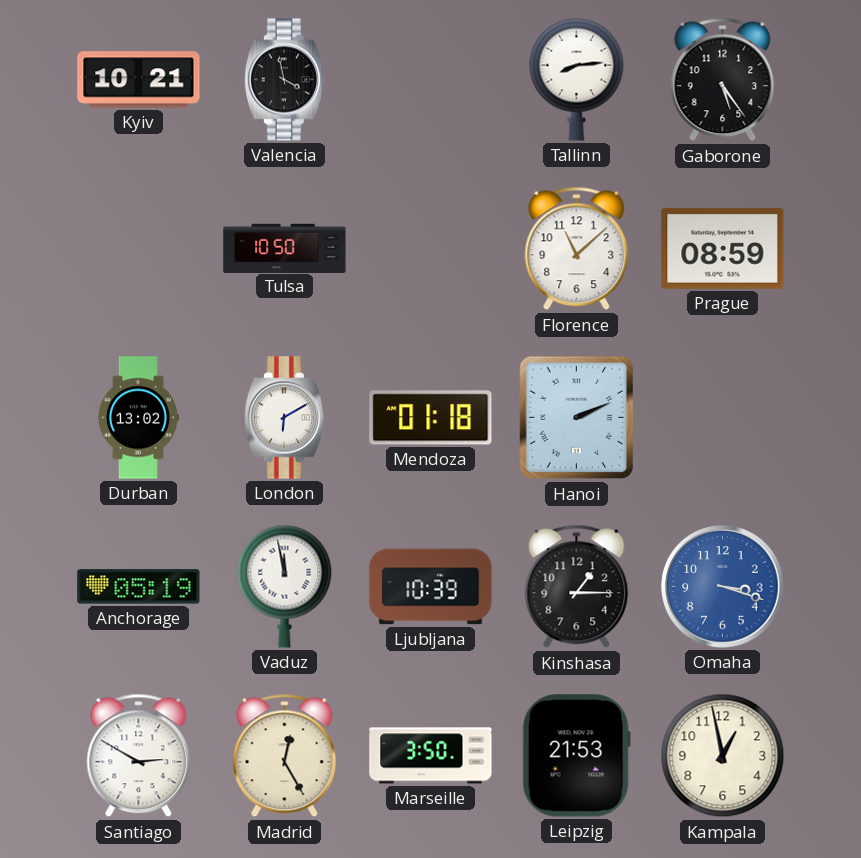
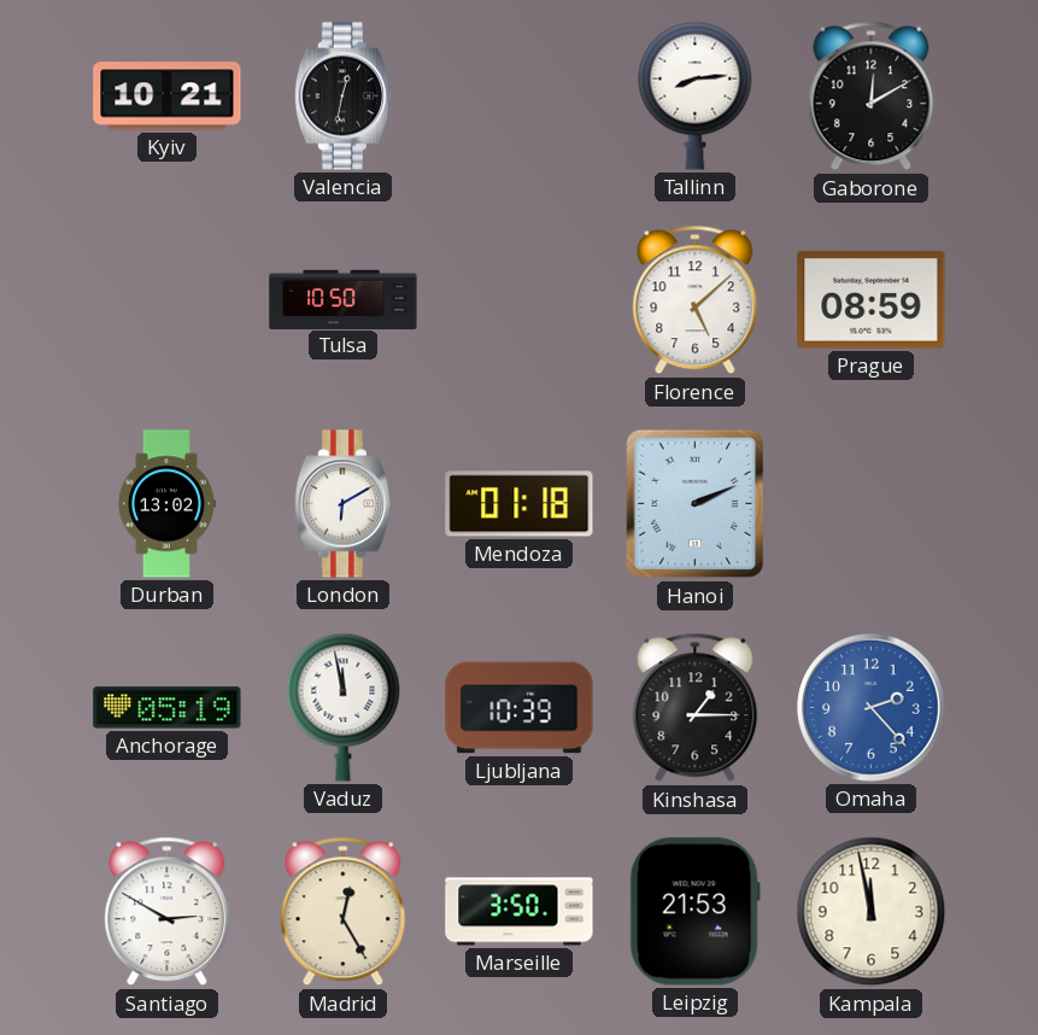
Valencia: 3:58 -> 12:32
Gaborone: 5:24 -> 12:10
Florence: 11:08 -> 5:08
Omaha: 3:18 -> 2:23
Kampala: 12:58 -> 11:58
